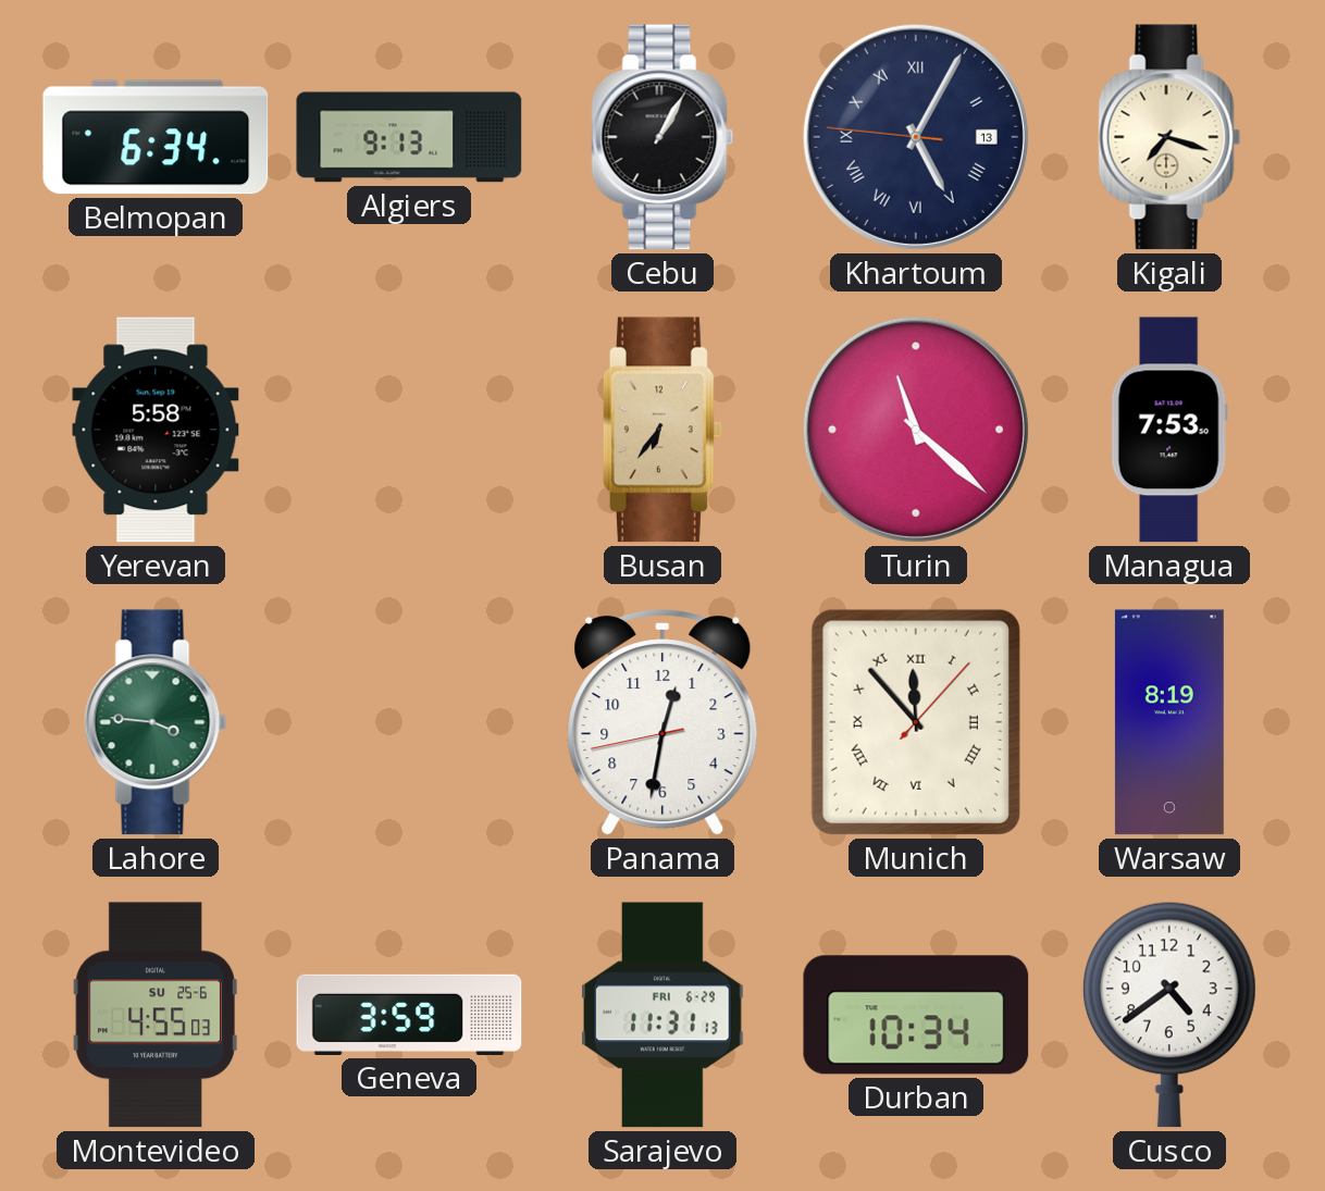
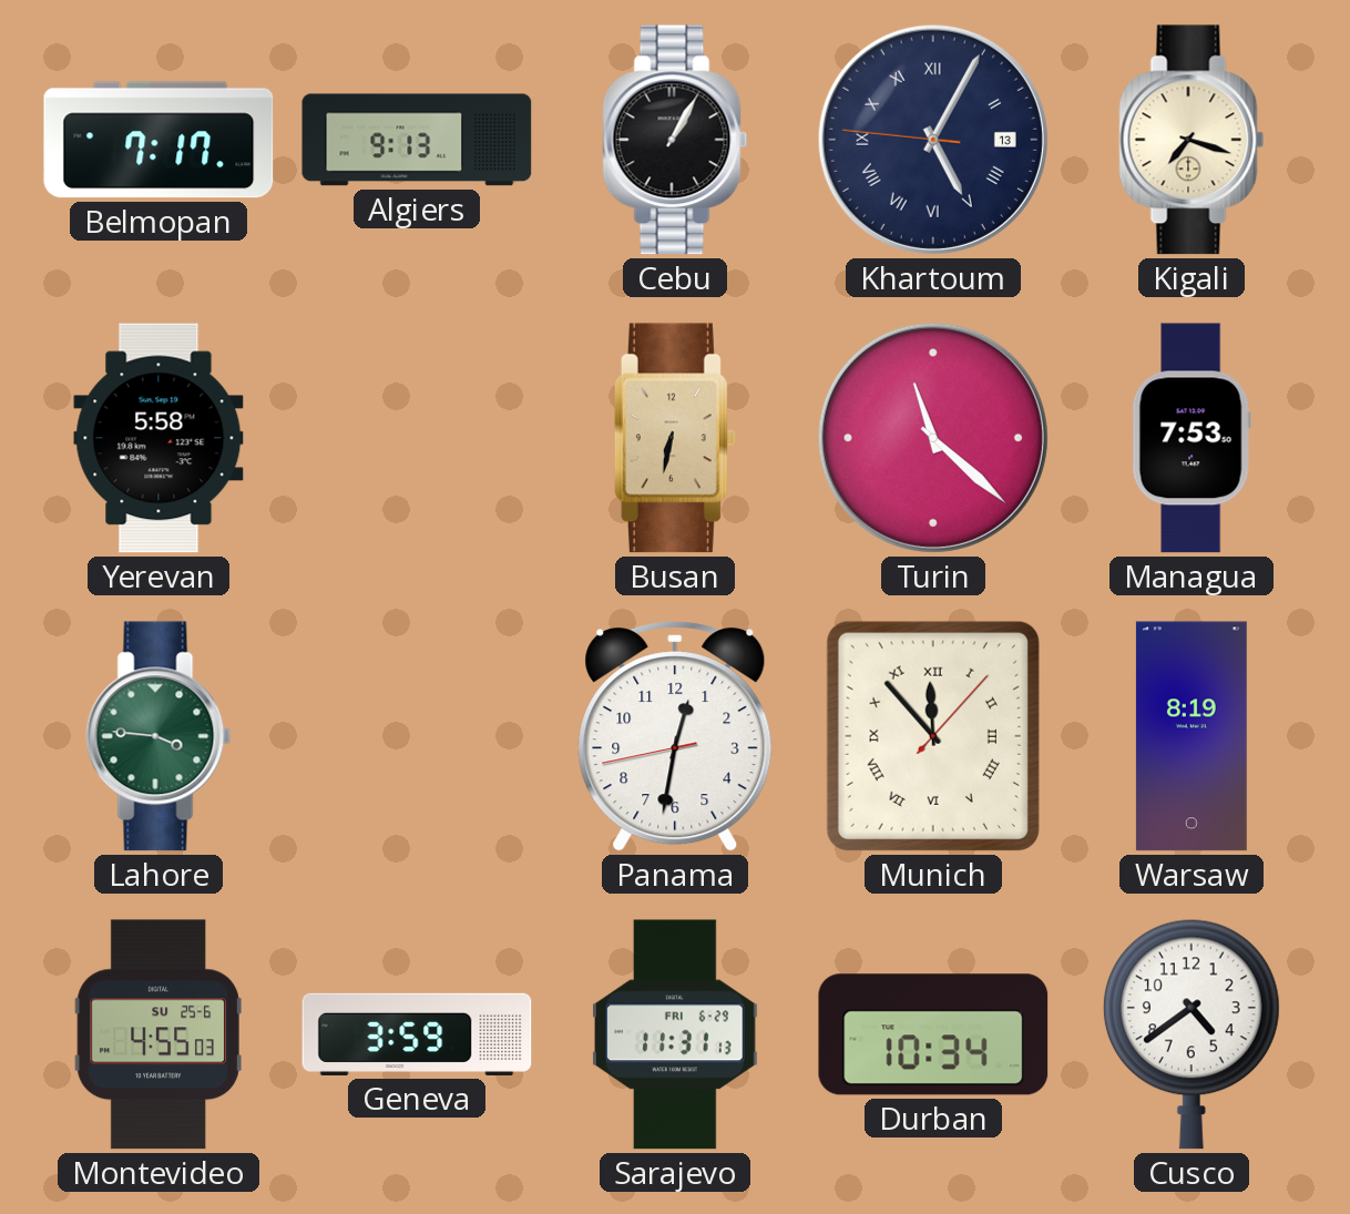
Belmopan: 6:34 -> 7:17
Busan: 6:36 -> 6:32
